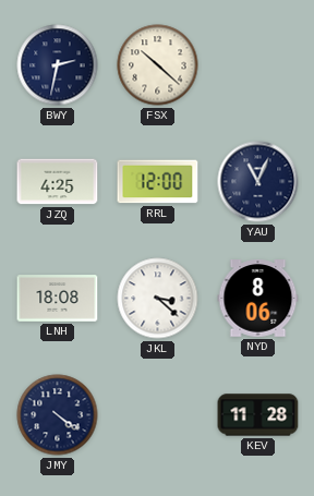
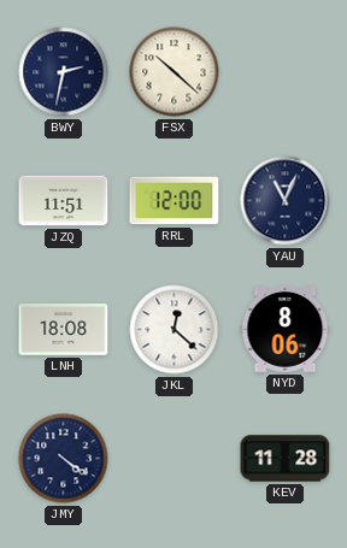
JZQ: 4:25 -> 11:51
JKL: 3:22 -> 12:22
